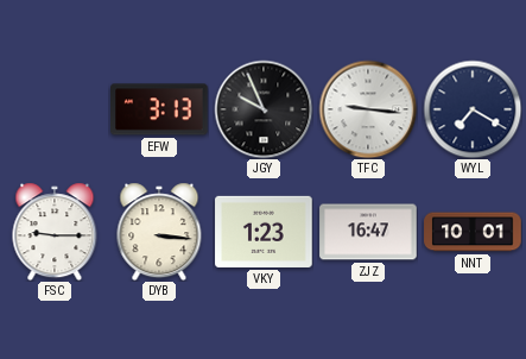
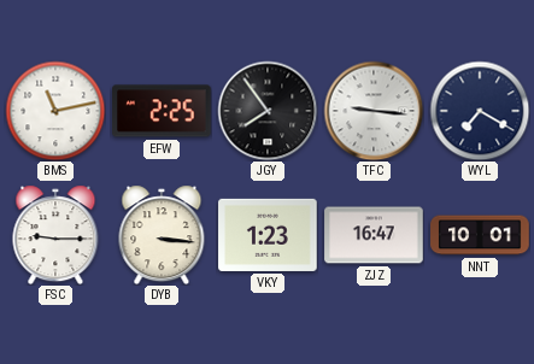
BMS: none -> 11:13
EFW: 3:13 -> 2:25
JGY: 9:56 -> 7:54
